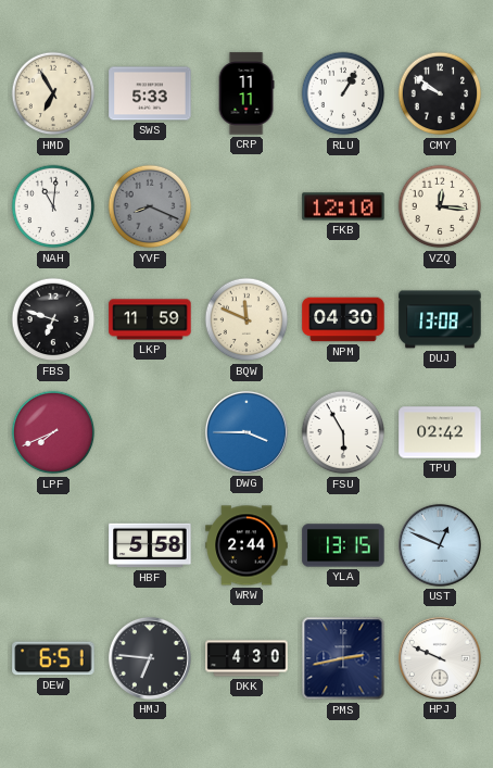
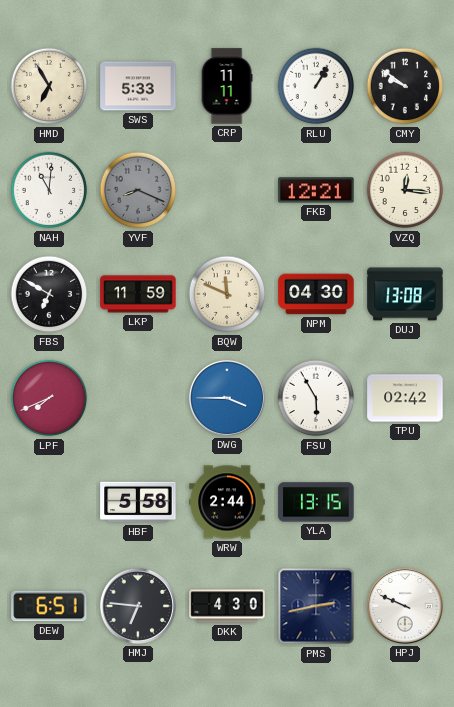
FKB: 12:10 -> 12:21
FBS: 6:48 -> 6:50
UST: 12:49 -> none
